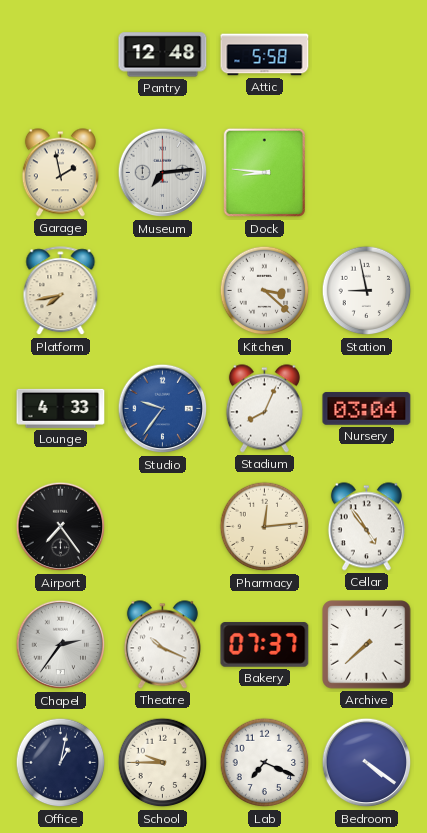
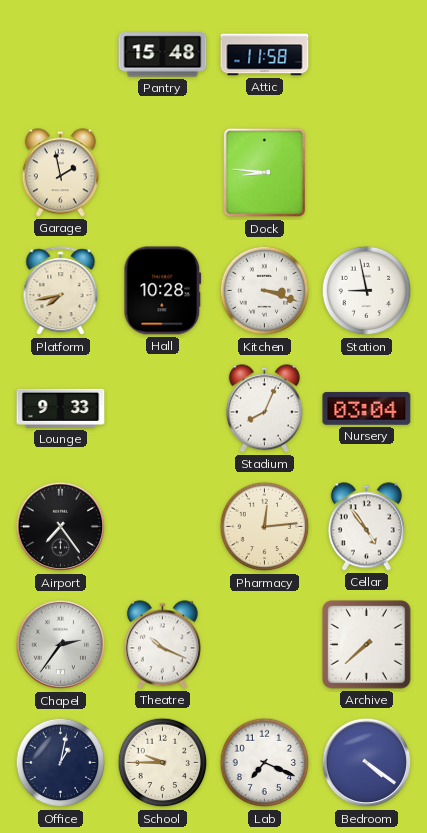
Pantry: 12:48 -> 15:48
Attic: 5:58 -> 11:58
Museum: 7:14 -> none
Hall: none -> 10:28
Kitchen: 3:22 -> 3:18
Lounge: 4:33 -> 9:33
Studio: 9:36 -> none
Bakery: 07:37 -> none
